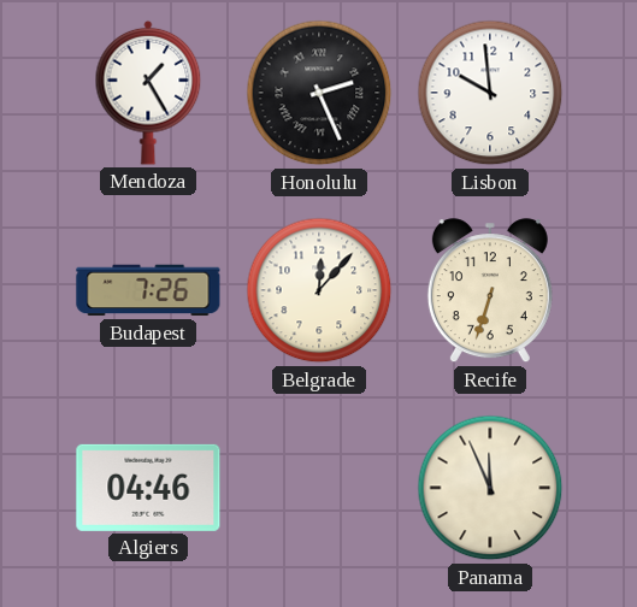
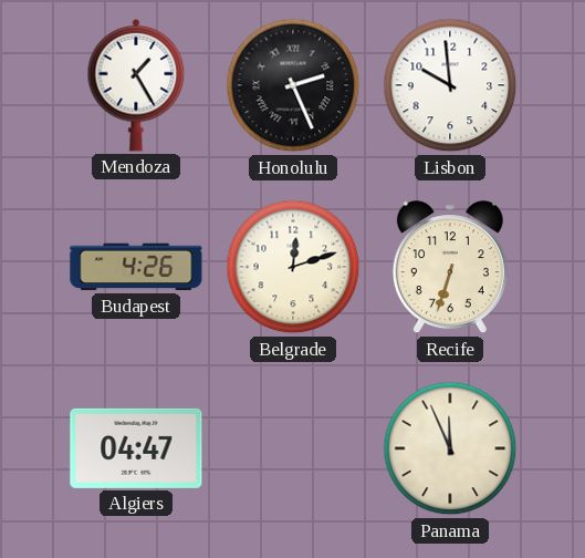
Budapest: 7:26 -> 4:26
Belgrade: 12:07 -> 12:12
Algiers: 04:46 -> 04:47
